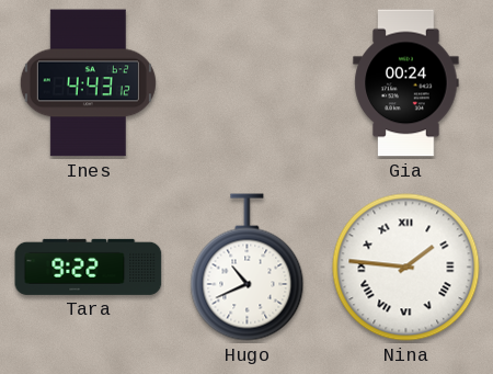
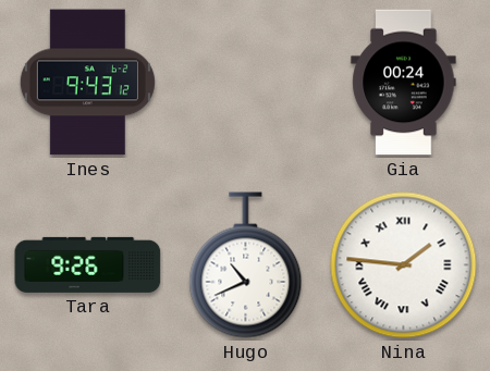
Ines: 4:43 -> 9:43
Tara: 9:22 -> 9:26
